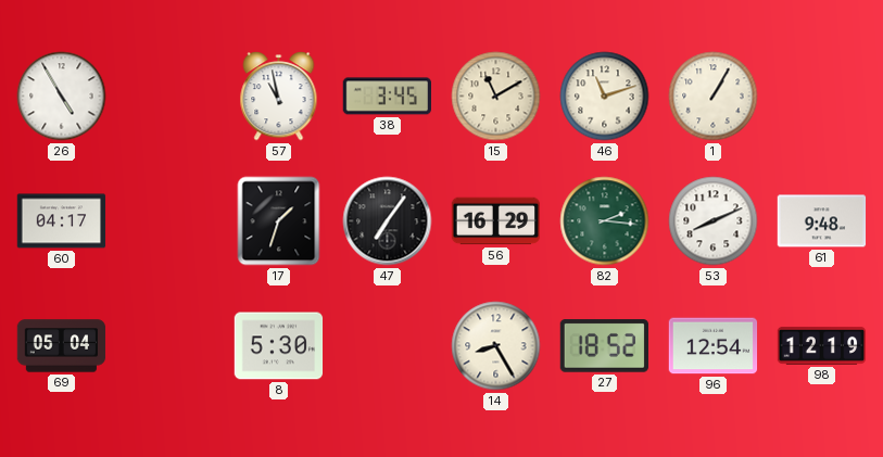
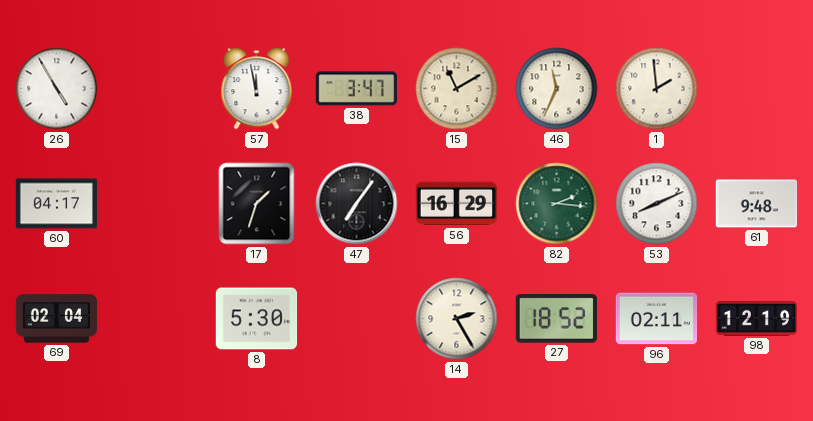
57: 10:58 -> 11:58
38: 3:45 -> 3:47
46: 11:12 -> 11:34
1: 1:05 -> 1:59
69: 05:04 -> 02:04
14: 8:25 -> 2:25
96: 12:54 -> 02:11
